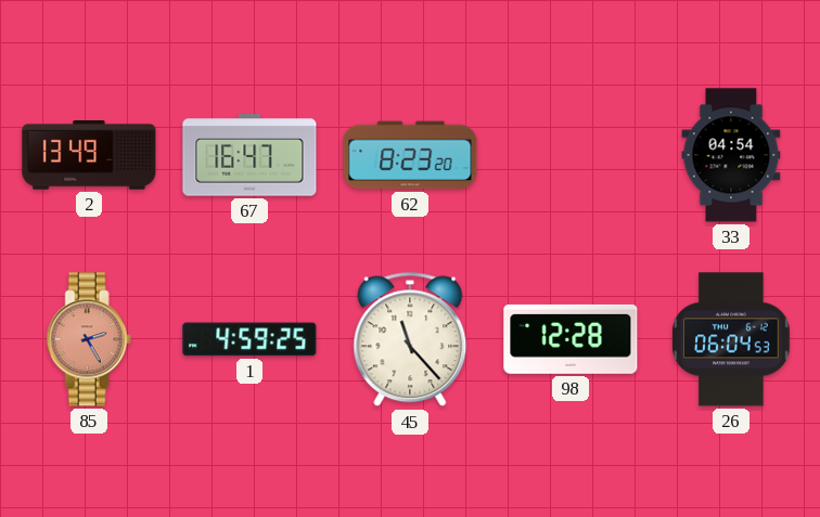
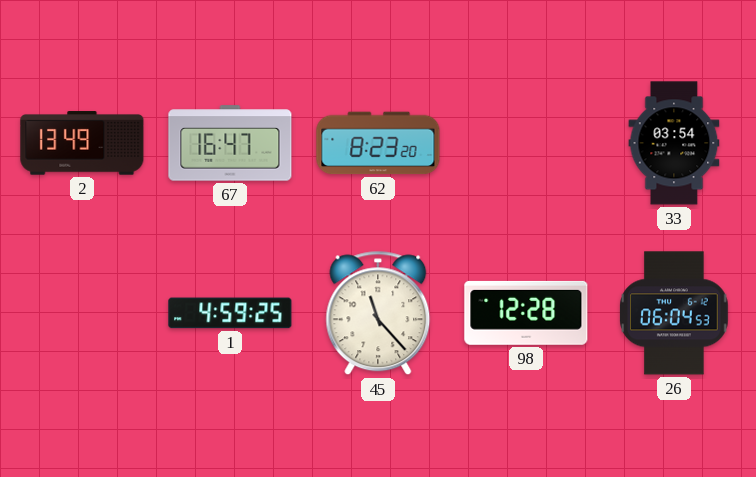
33: 04:54 -> 03:54
85: 2:25 -> none
